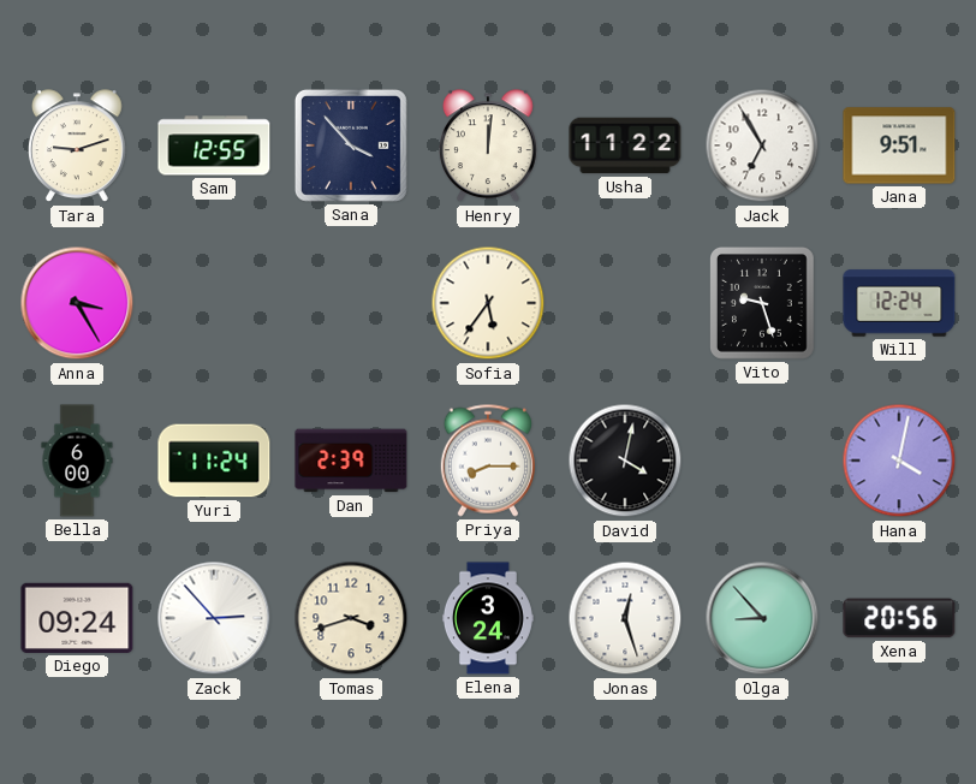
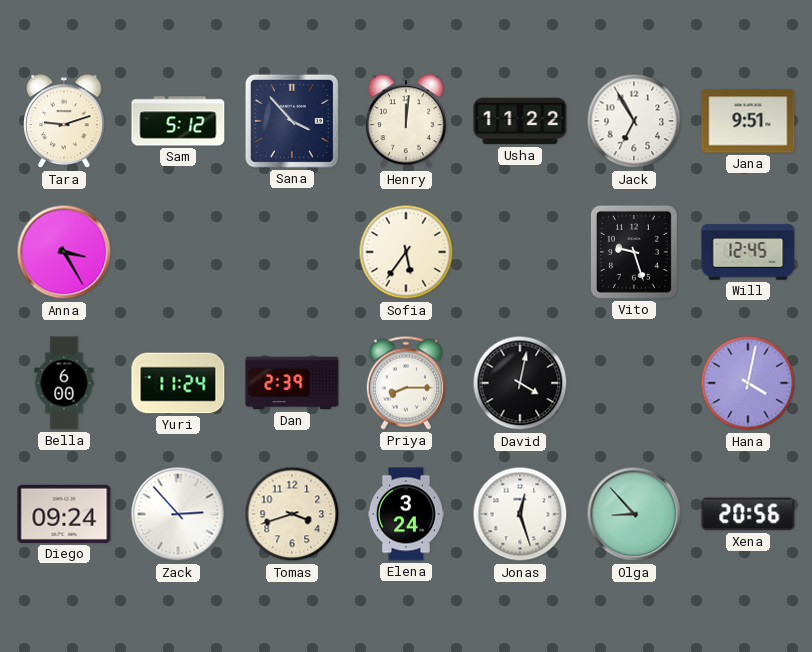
Sam: 12:55 -> 5:12
Will: 12:24 -> 12:45
